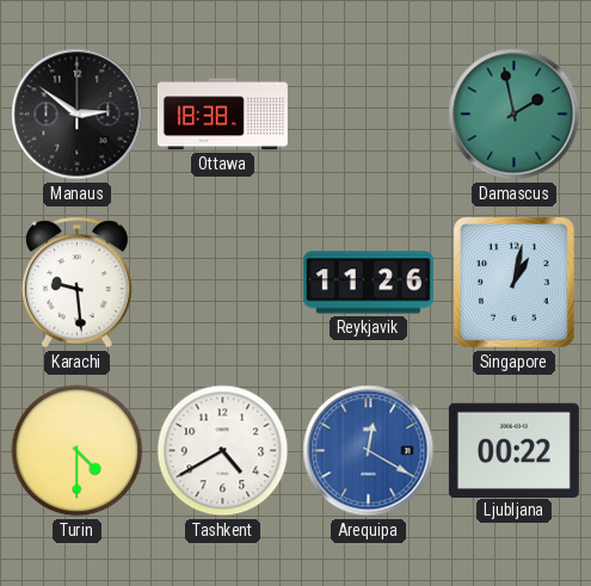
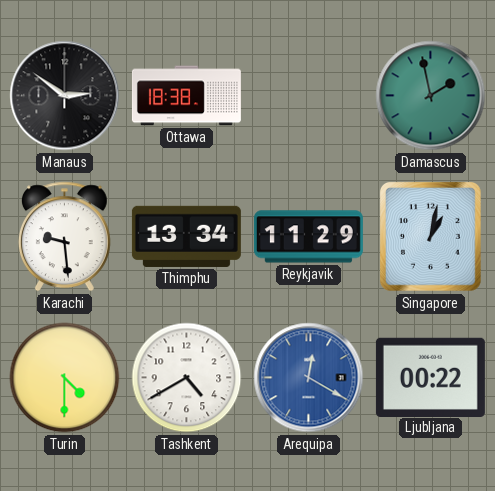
Thimphu: none -> 13:34
Reykjavik: 11:26 -> 11:29
